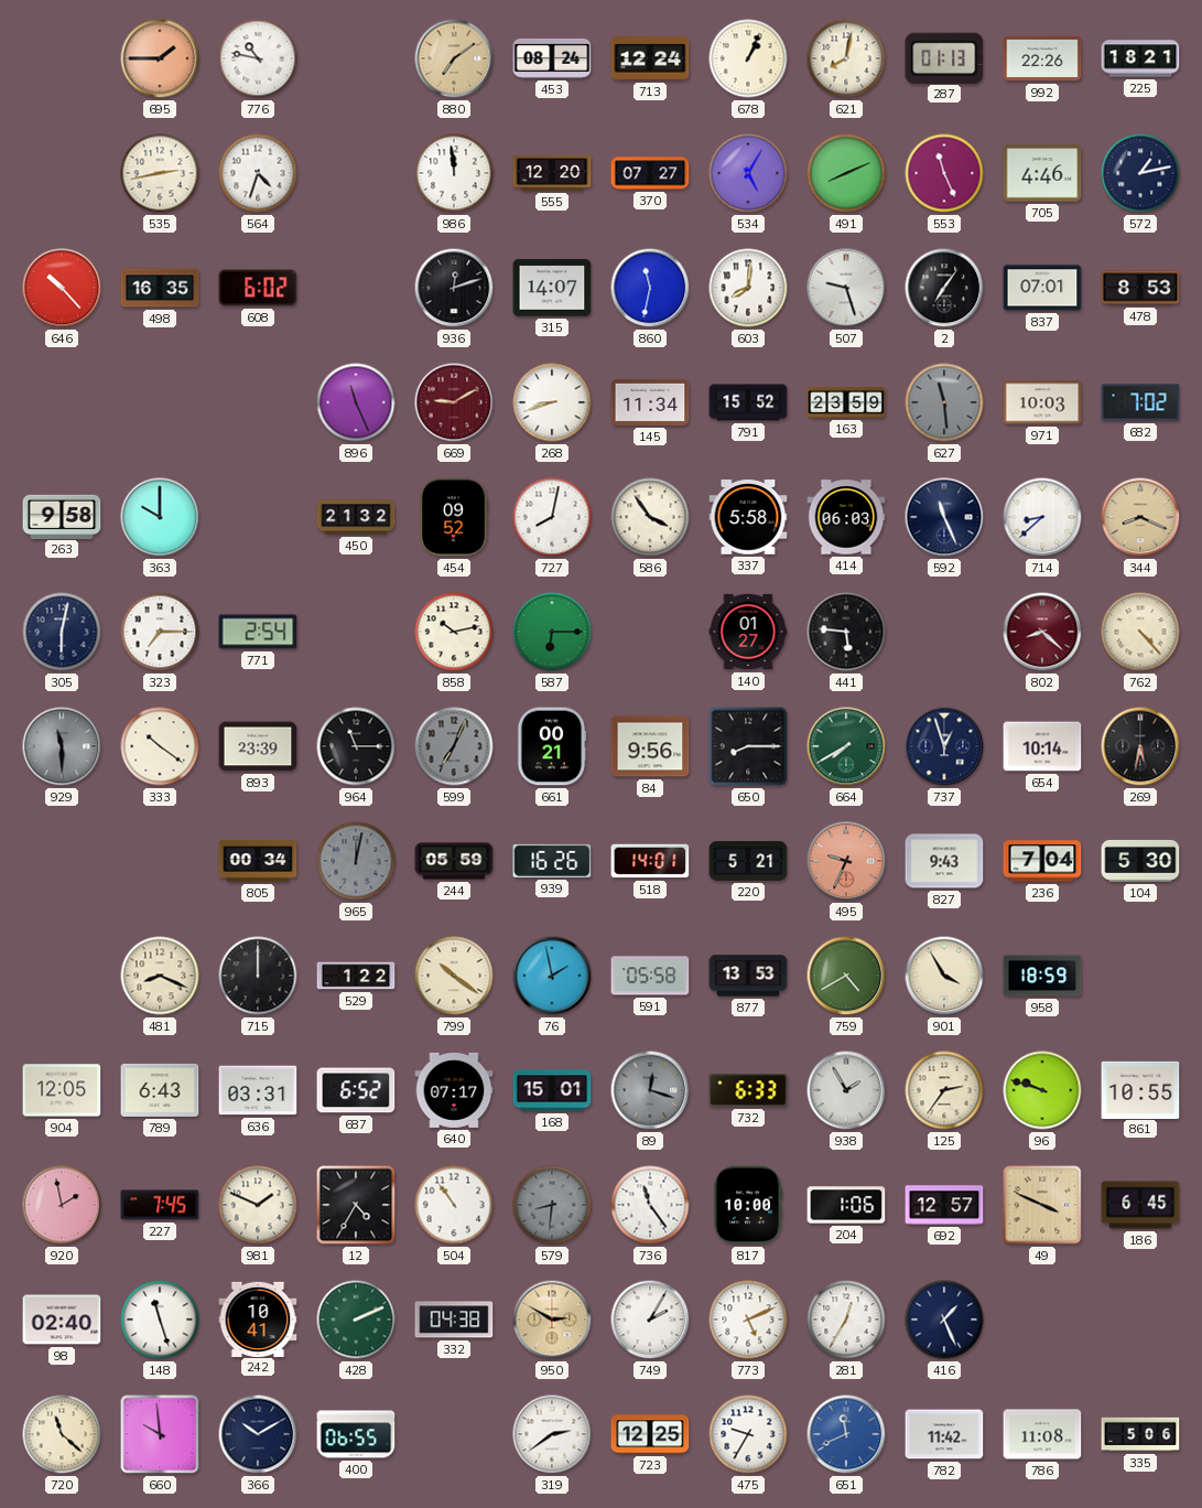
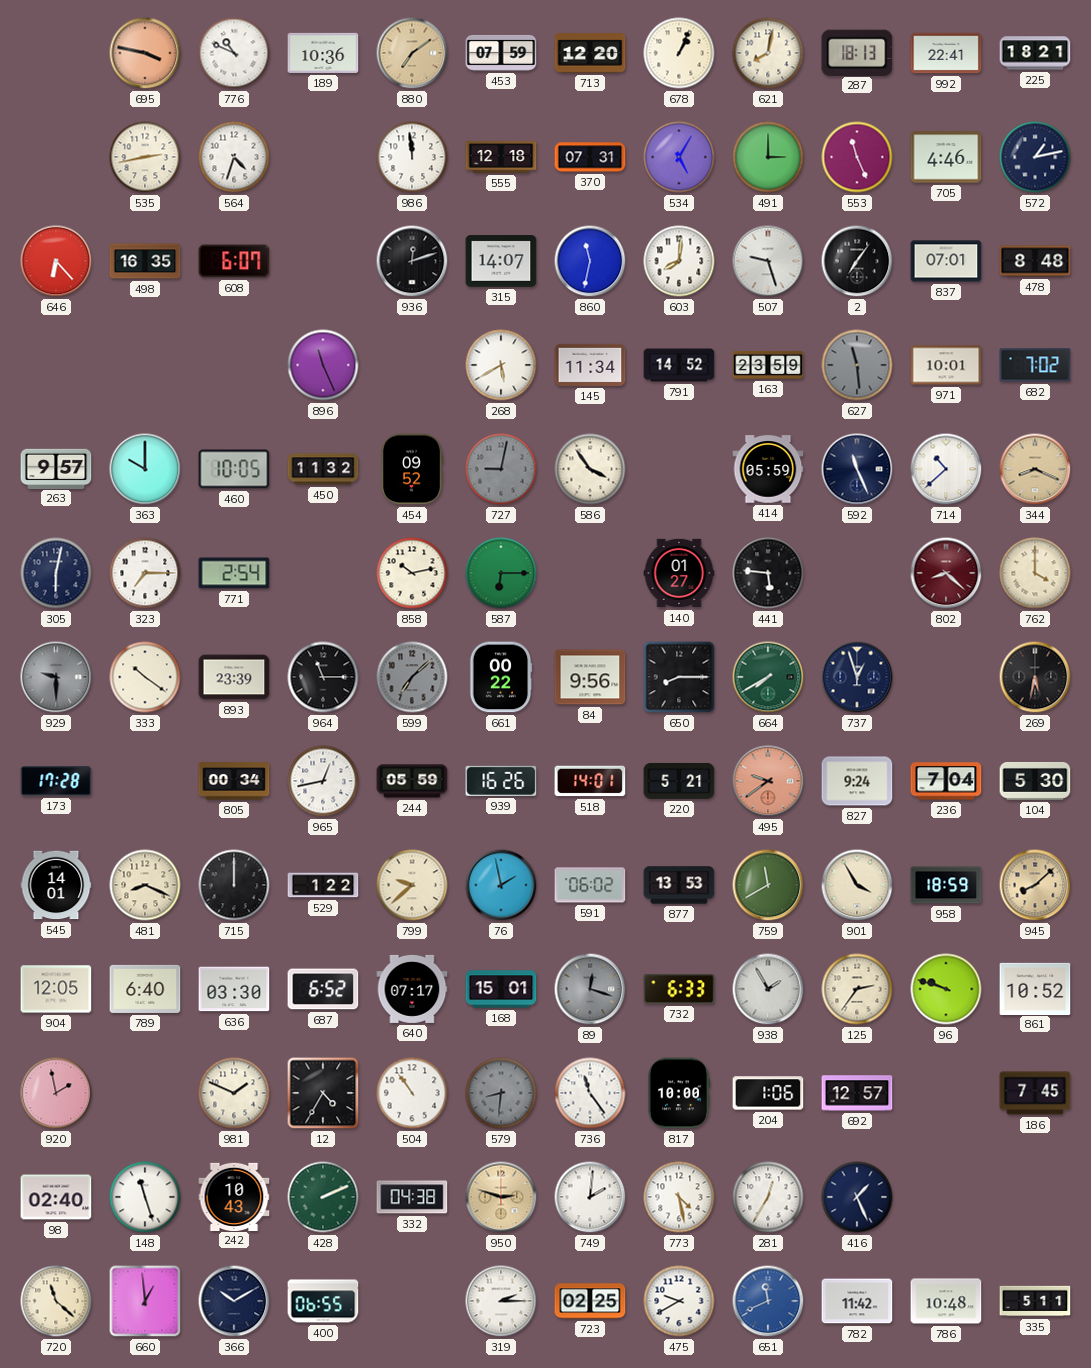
695: 1:45 -> 3:47
776: 10:47 -> 10:49
189: none -> 10:36
453: 08:24 -> 07:59
713: 12:24 -> 12:20
287: 01:13 -> 18:13
992: 22:26 -> 22:41
555: 12:20 -> 12:18
370: 07:27 -> 07:31
491: 8:11 -> 3:00
646: 10:23 -> 6:23
608: 6:02 -> 6:07
478: 8:53 -> 8:48
669: 9:10 -> none
268: 8:42 -> 5:40
791: 15:52 -> 14:52
971: 10:03 -> 10:01
263: 9:58 -> 9:57
460: none -> 10:05
450: 21:32 -> 11:32
727: 8:02 -> 9:02
727 dial: white -> grey
337: 5:58 -> none
414: 06:03 -> 05:59
714: 8:38 -> 10:38
762: 4:23 -> 4:00
929: 11:30 -> 9:30
599: 7:04 -> 7:08
661: 00:21 -> 00:22
654: 10:14 -> none
173: none -> 17:28
965: 12:02 -> 12:43
965 dial: grey -> white
495: 9:34 -> 9:39
827: 9:43 -> 9:24
545: none -> 14:01
799: 10:21 -> 9:38
591: 05:58 -> 06:02
759: 4:40 -> 11:40
945: none -> 8:08
789: 6:43 -> 6:40
636: 03:31 -> 03:30
861: 10:55 -> 10:52
227: 7:45 -> none
49: 3:49 -> none
186: 6:45 -> 7:45
242: 10:41 -> 10:43
950: 2:50 -> 2:48
749: 2:05 -> 2:01
773: 5:11 -> 4:28
660: 9:59 -> 12:59
319: 2:39 -> 2:15
723: 12:25 -> 02:25
475: 9:35 -> 9:40
786: 11:08 -> 10:48
335: 5:06 -> 5:11
